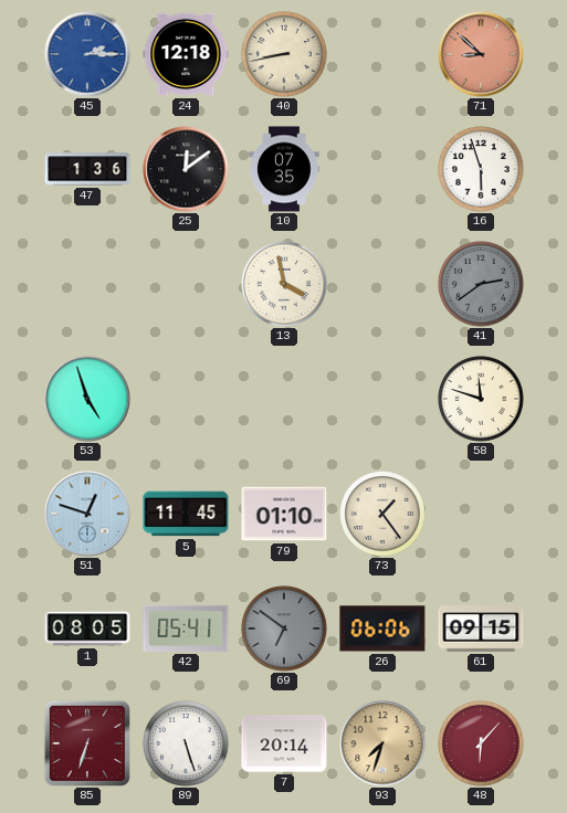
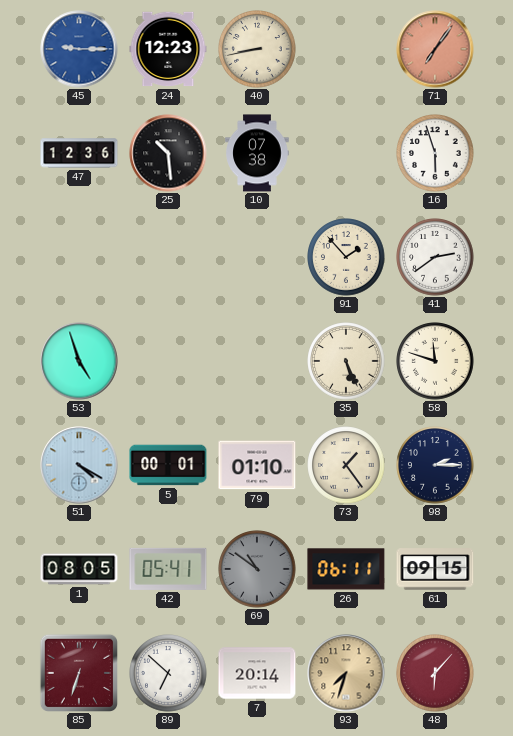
45: 2:15 -> 9:15
24: 12:18 -> 12:23
71: 8:52 -> 7:06
47: 1:36 -> 12:36
25: 12:09 -> 10:29
10: 07:35 -> 07:38
13: 3:58 -> none
91: none -> 1:53
41 dial: grey -> white
35: none -> 5:26
51: 12:48 -> 4:20
5: 11:45 -> 00:01
98: none -> 2:15
69: 6:51 -> 10:51
26: 06:06 -> 06:11
89: 5:27 -> 6:52
